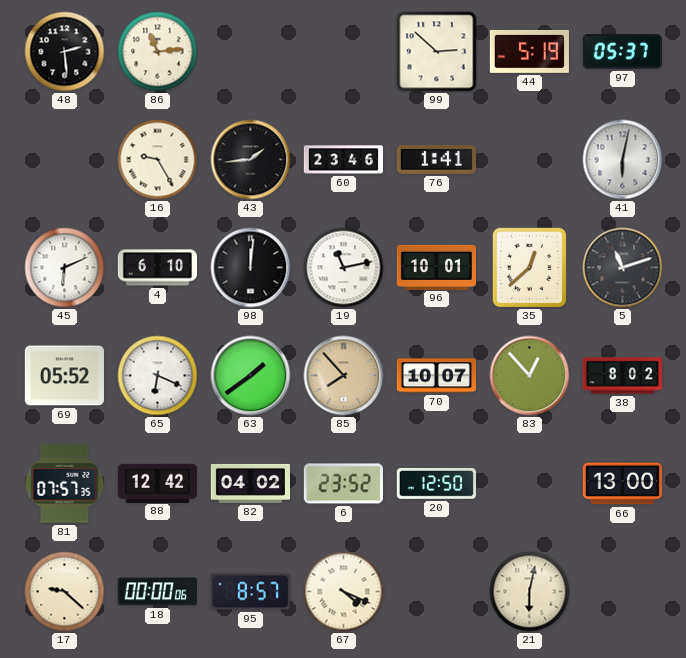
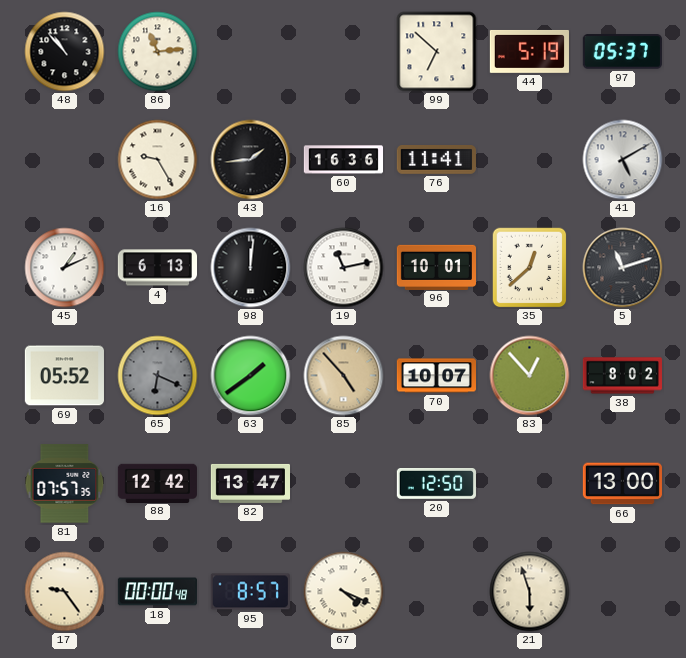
48: 2:29 -> 10:53
99: 2:52 -> 6:52
60: 23:46 -> 16:36
76: 1:41 -> 11:41
41: 6:02 -> 5:10
45: 6:11 -> 1:11
4: 6:10 -> 6:13
65 dial: white -> grey
85: 7:53 -> 4:53
82: 04:02 -> 13:47
6: 23:52 -> none
17: 9:22 -> 9:24
18: 00:00:06 -> 00:00:48
21: 6:02 -> 5:57
